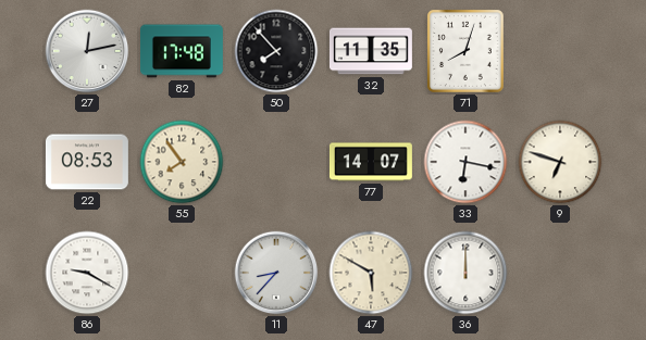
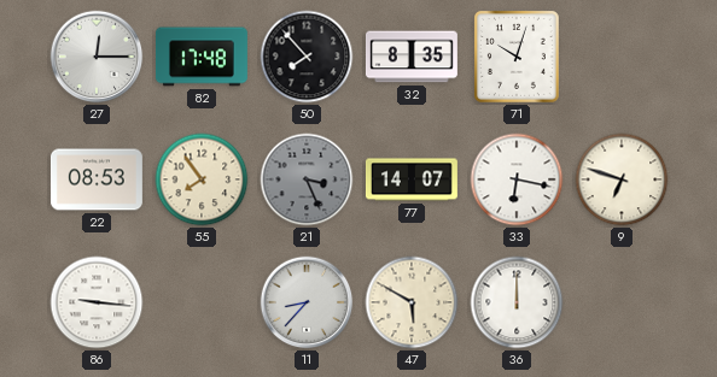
27: 12:13 -> 12:15
32: 11:35 -> 8:35
71: 8:03 -> 10:03
21: none -> 3:26
86: 9:20 -> 9:16
